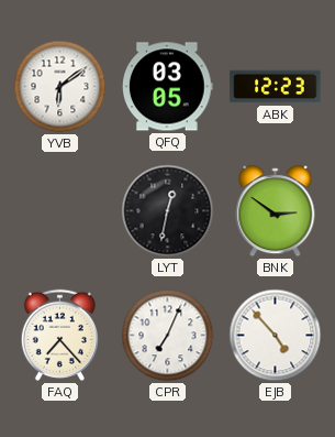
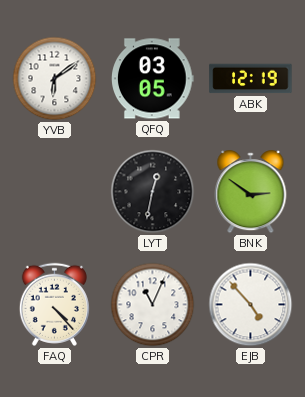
ABK: 12:23 -> 12:19
FAQ: 7:23 -> 4:23
CPR: 7:04 -> 11:04
